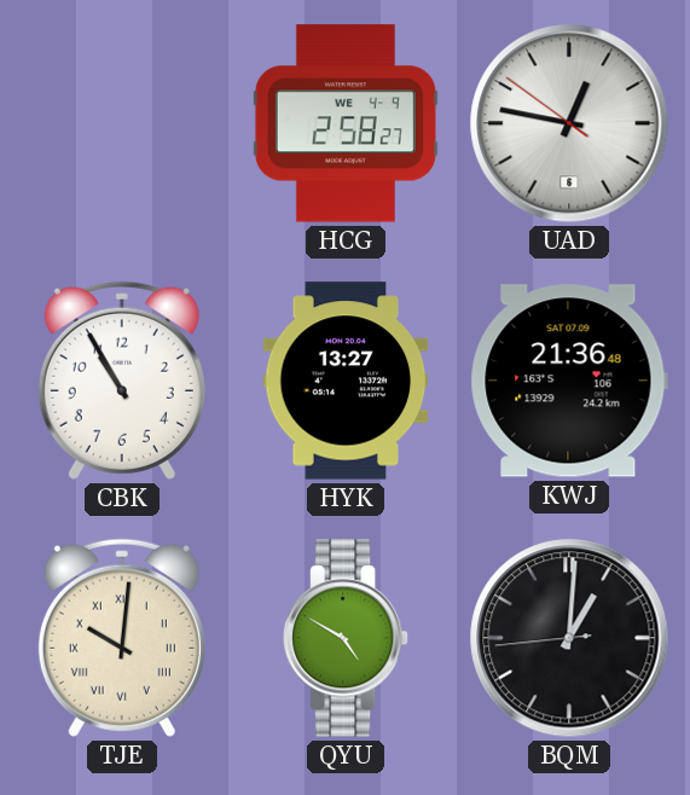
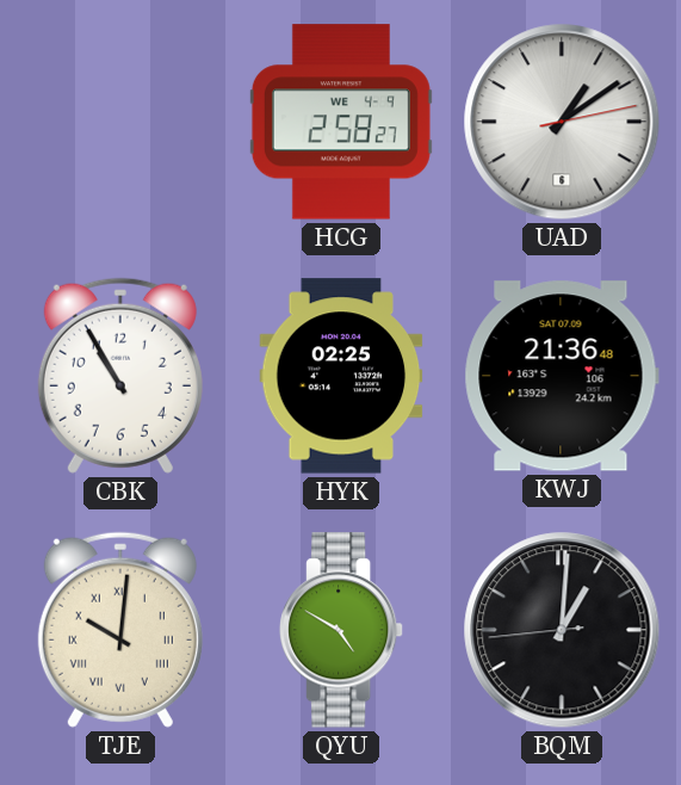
UAD: 12:46 -> 1:09
HYK: 13:27 -> 02:25
